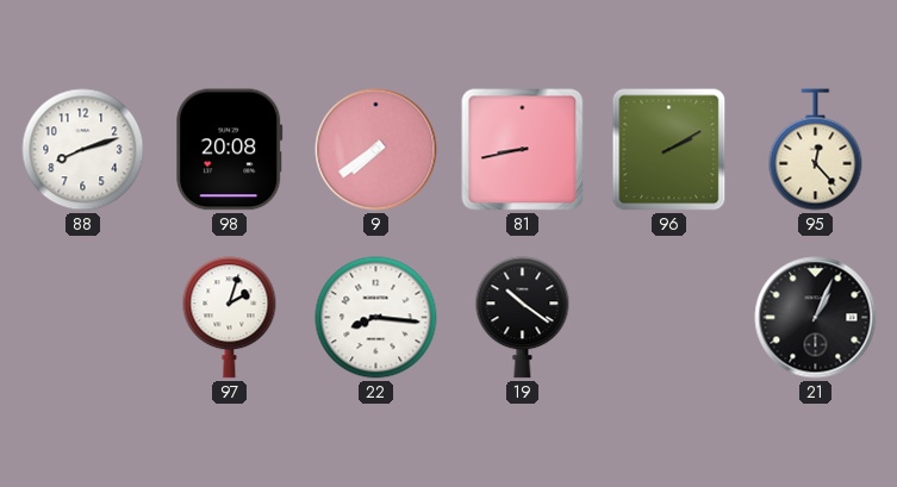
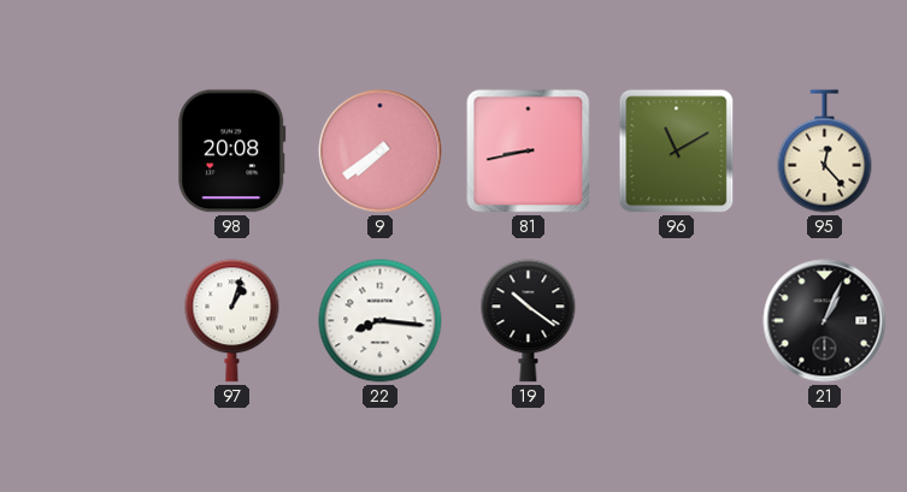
88: 8:12 -> none
96: 2:10 -> 11:10
97: 2:03 -> 1:03
